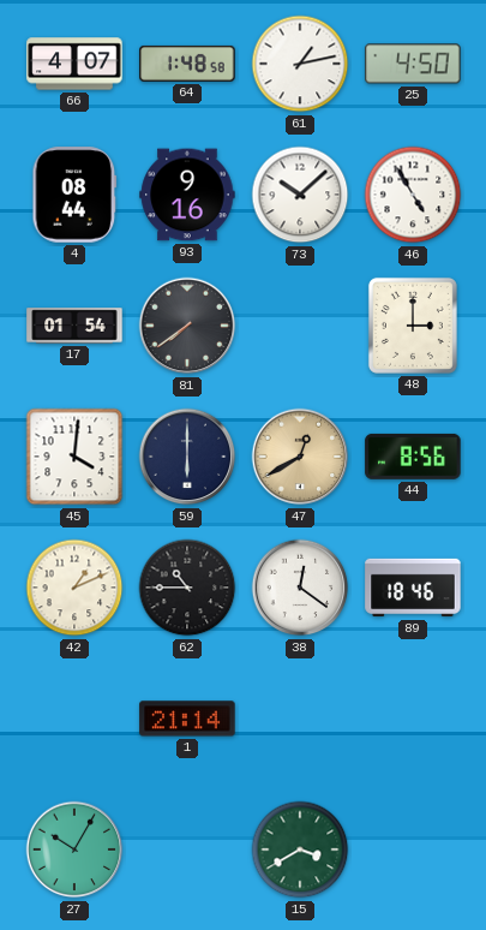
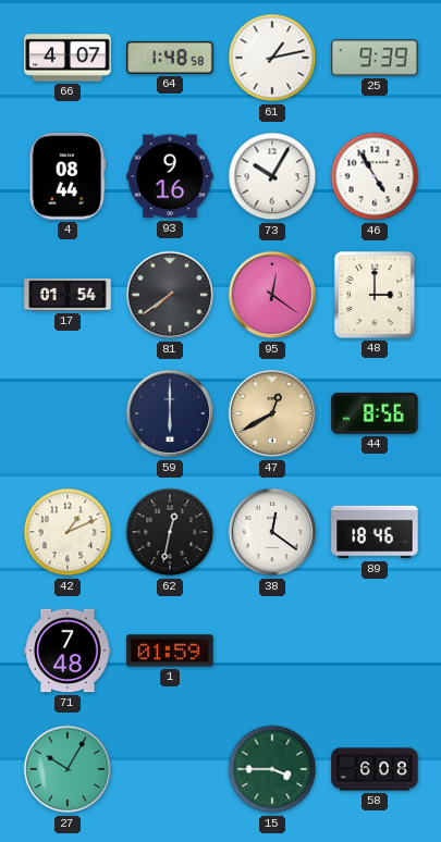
25: 4:50 -> 9:39
73: 10:08 -> 10:05
95: none -> 12:21
45: 4:01 -> none
62: 10:45 -> 12:32
71: none -> 7:48
1: 21:14 -> 01:59
15: 3:40 -> 3:45
58: none -> 6:08
